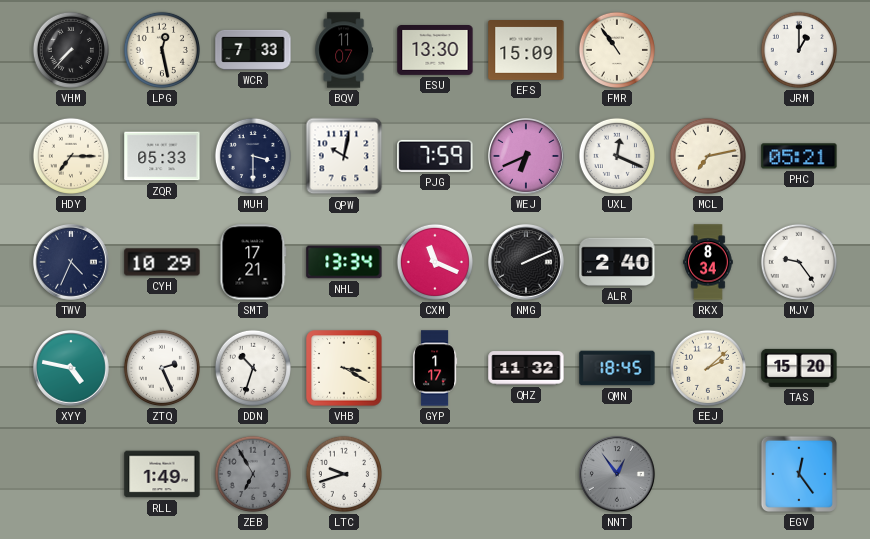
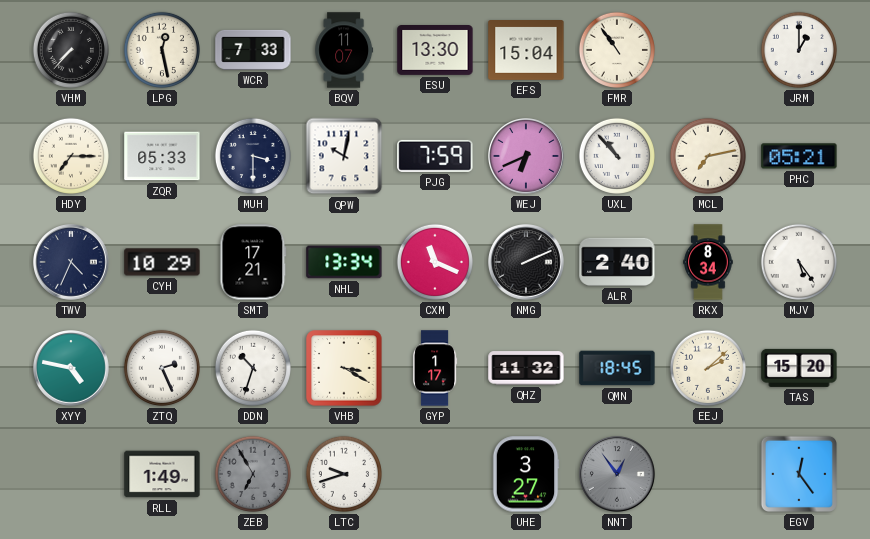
EFS: 15:09 -> 15:04
UXL: 12:19 -> 10:53
MJV: 9:24 -> 5:24
UHE: none -> 3:27
